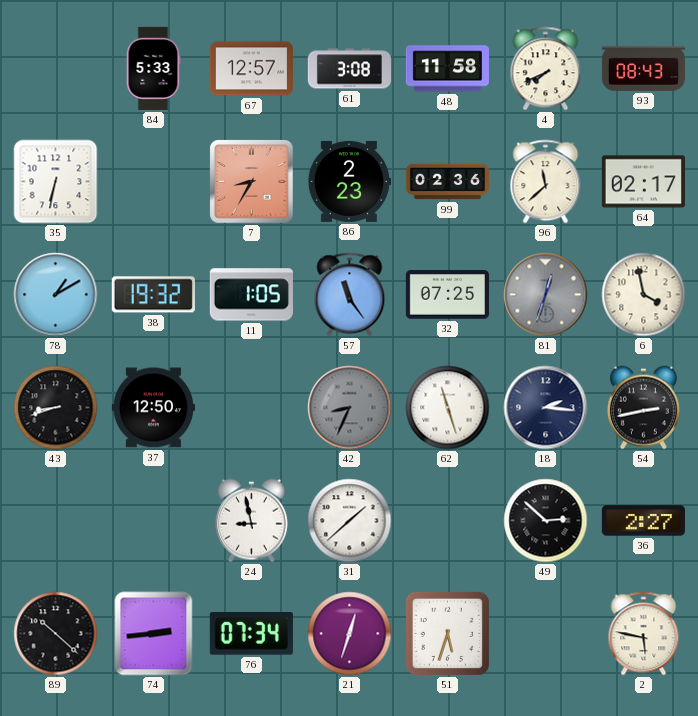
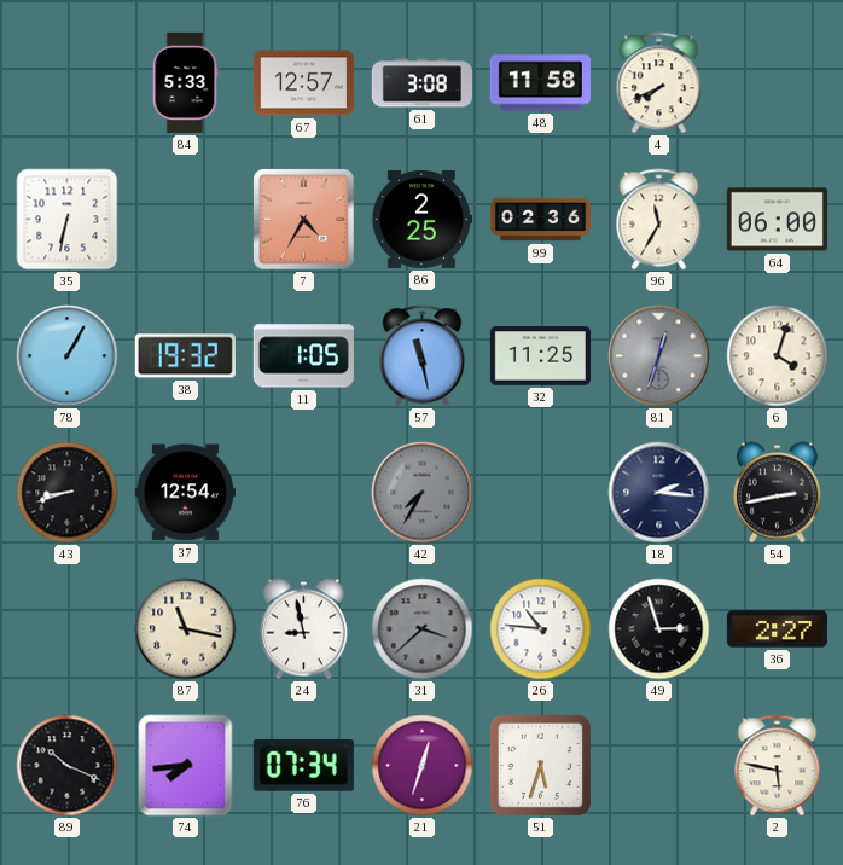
93: 08:43 -> none
7: 8:35 -> 4:35
86: 2:23 -> 2:25
96: 11:38 -> 11:35
64: 02:17 -> 06:00
78: 1:10 -> 1:05
57: 11:24 -> 11:28
32: 07:25 -> 11:25
6: 3:58 -> 4:03
37: 12:50 -> 12:54
42: 8:34 -> 7:35
62: 11:27 -> none
87: none -> 11:17
31: 1:38 -> 3:38
31 dial: white -> grey
26: none -> 10:46
49: 2:52 -> 2:57
89: 10:22 -> 10:19
74: 2:44 -> 7:44
